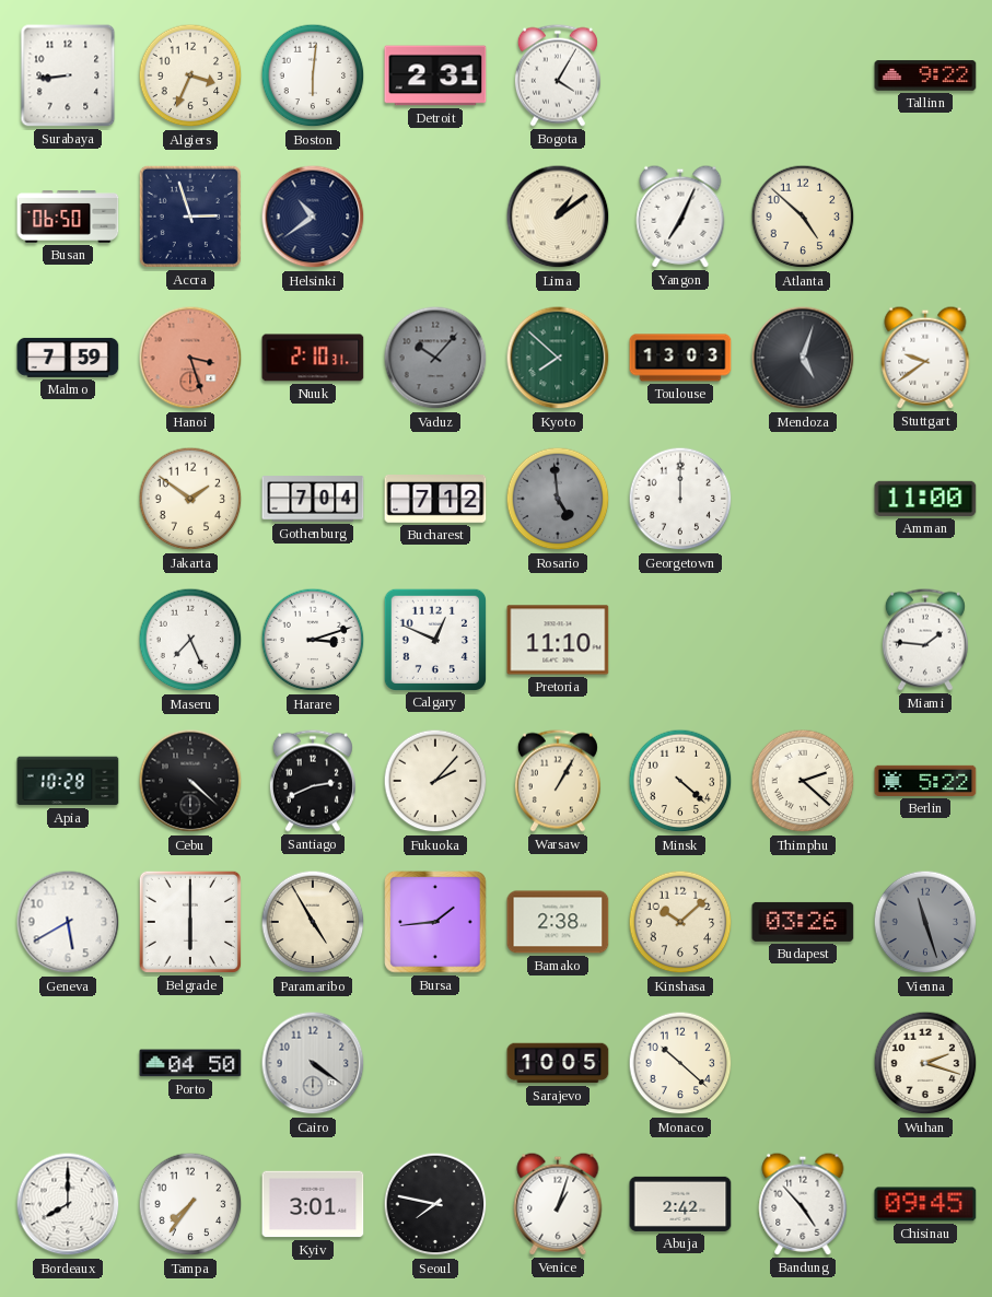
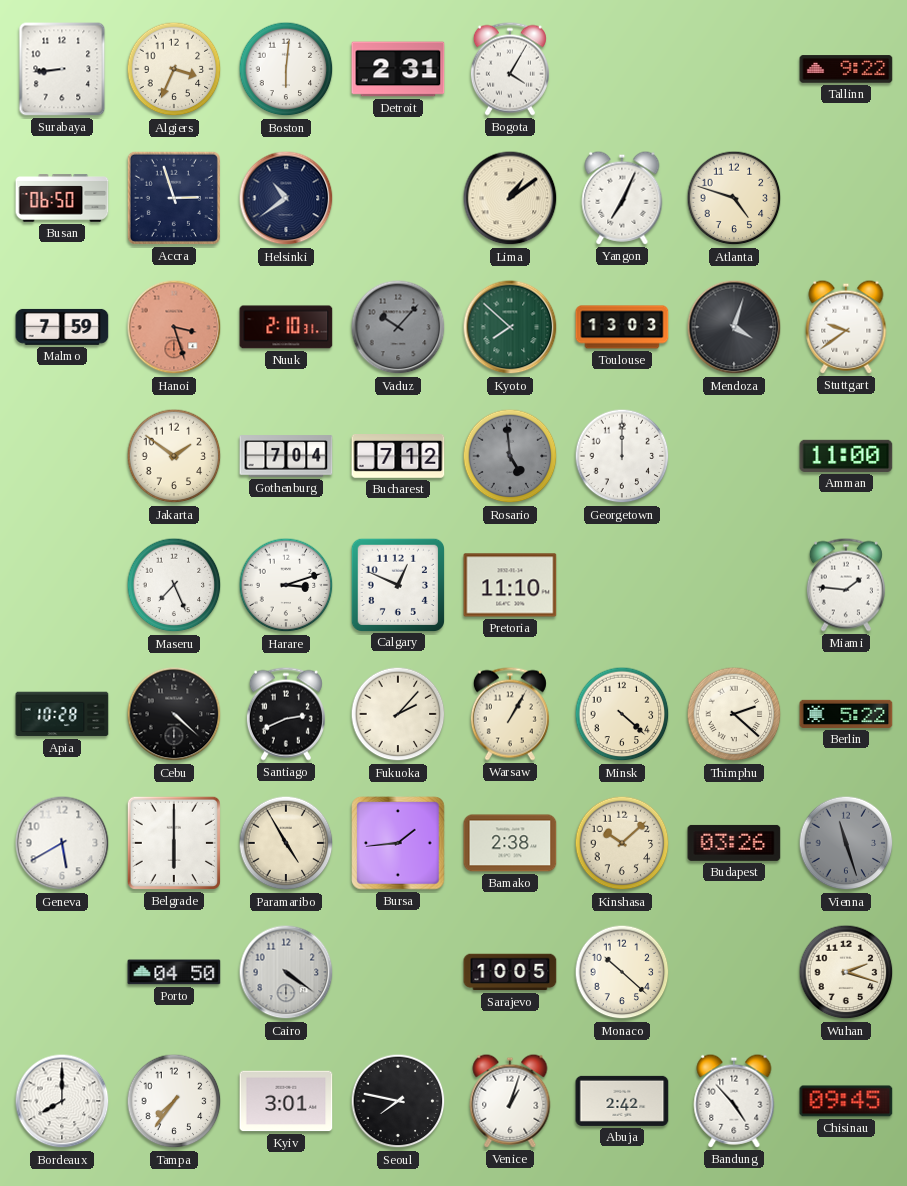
Atlanta: 4:52 -> 4:48
Mendoza: 5:03 -> 4:03
